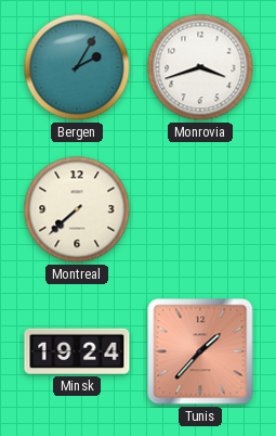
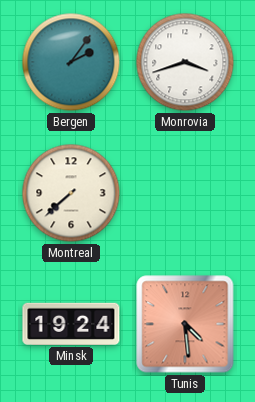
Bergen: 2:05 -> 2:06
Tunis: 1:37 -> 4:29
